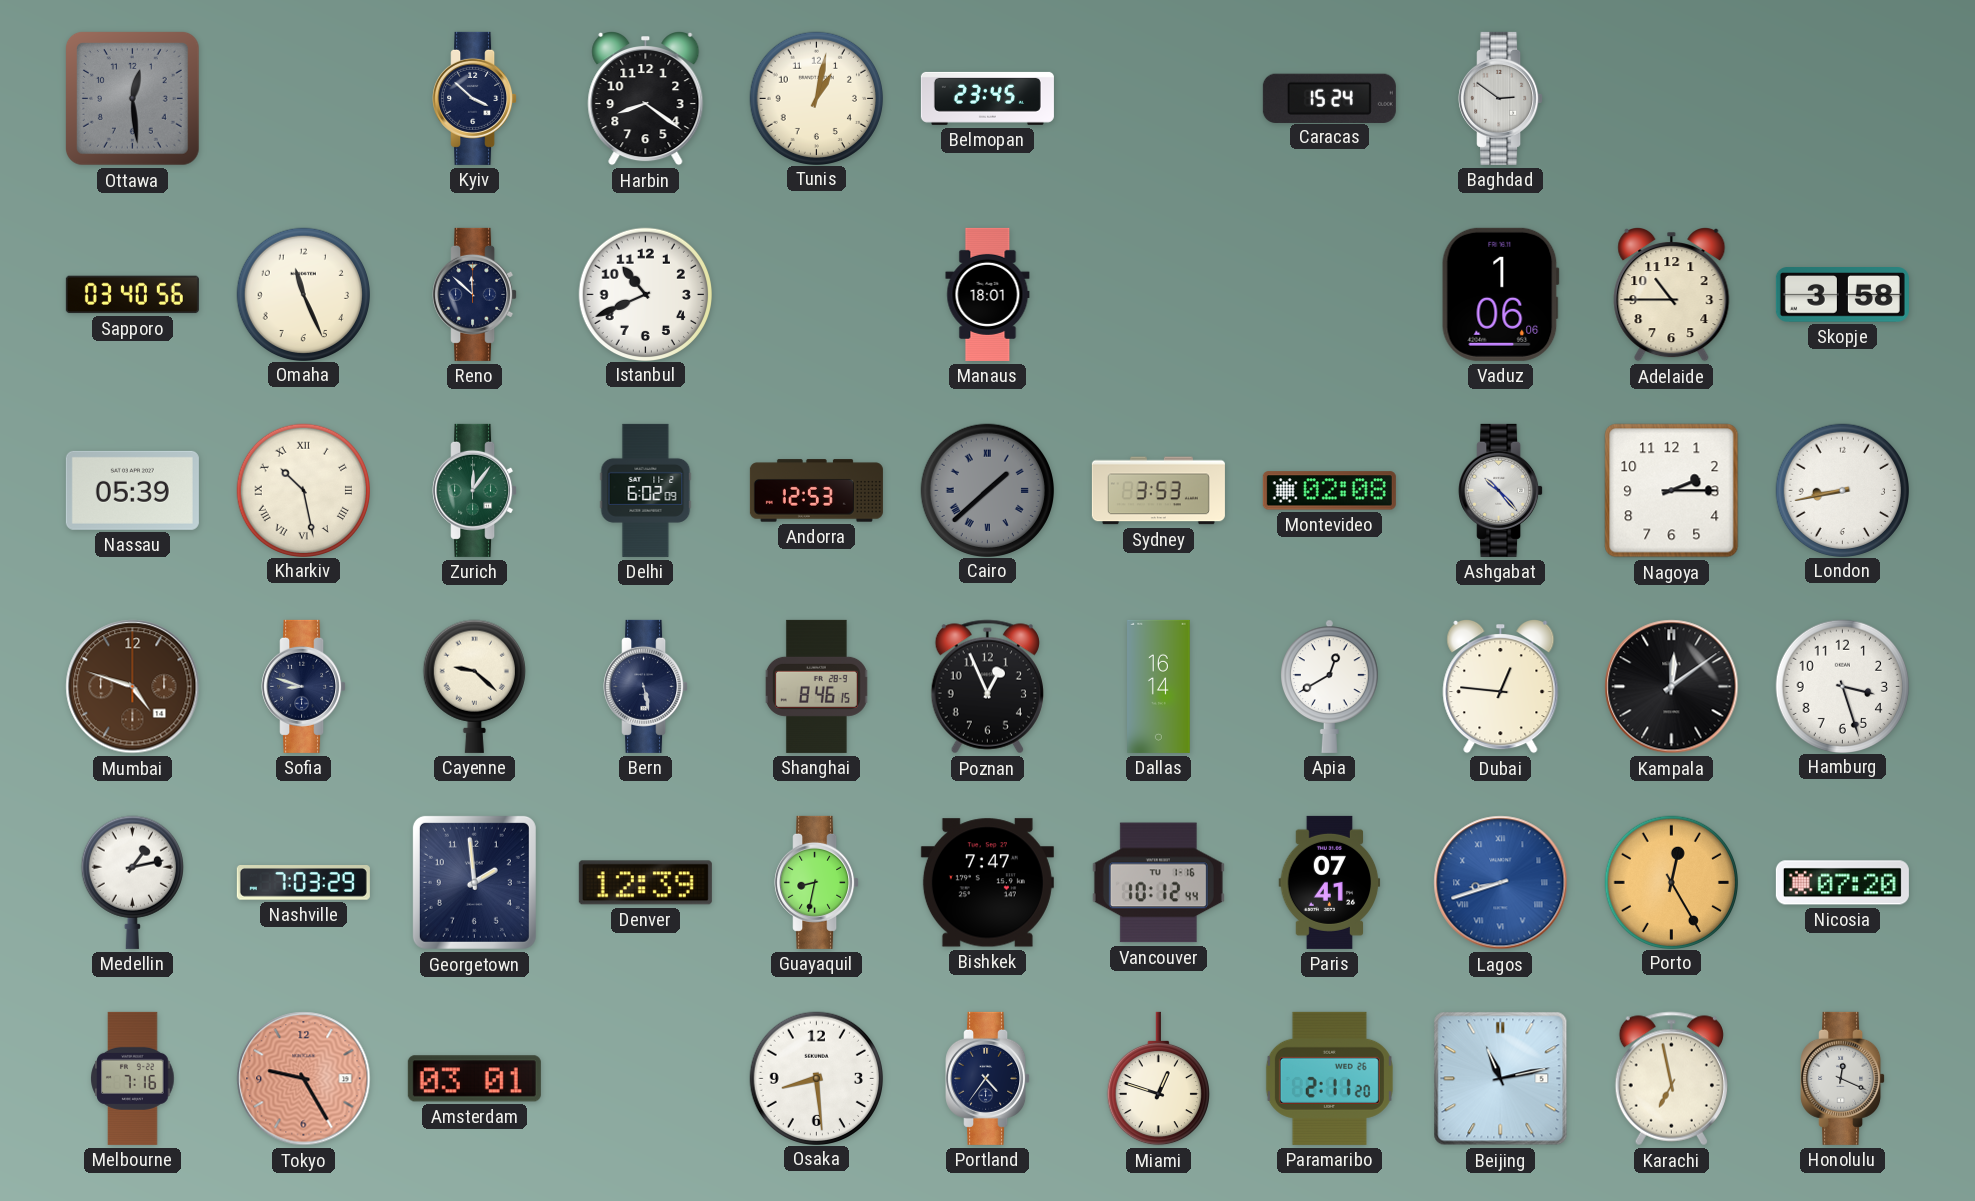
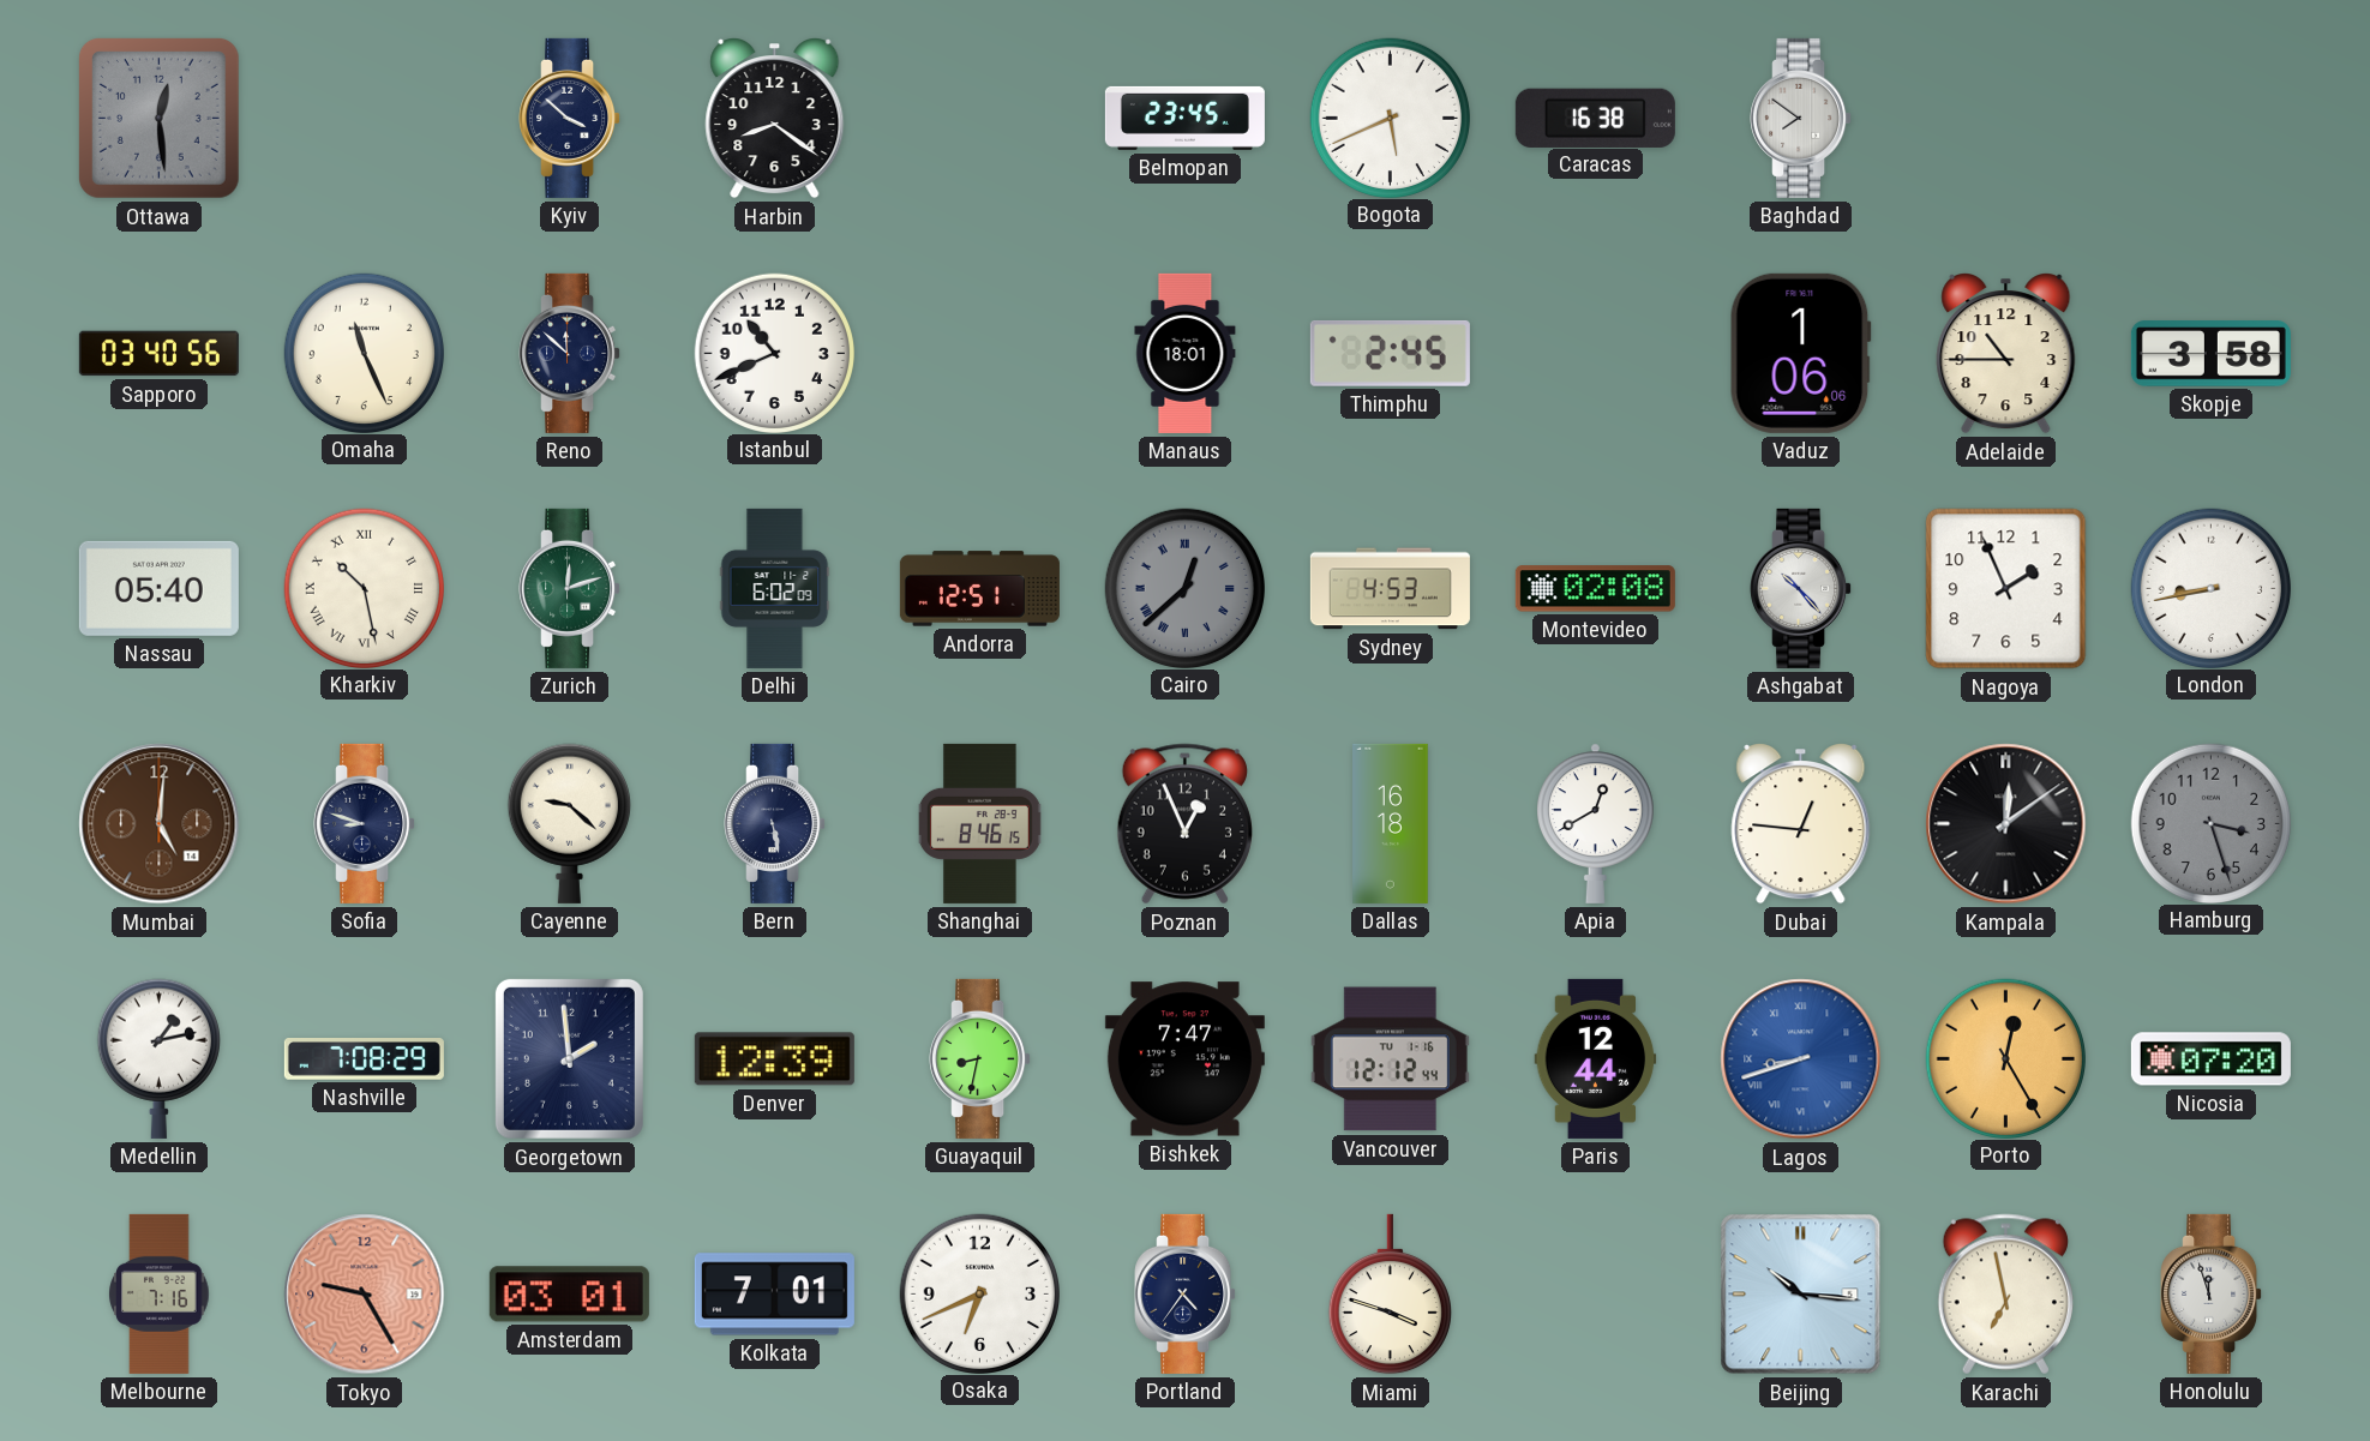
Tunis: 1:02 -> none
Bogota: none -> 5:41
Caracas: 15:24 -> 16:38
Baghdad: 2:51 -> 7:51
Thimphu: none -> 2:45
Nassau: 05:39 -> 05:40
Zurich: 12:06 -> 12:12
Andorra: 12:53 -> 12:51
Cairo: 1:38 -> 12:38
Sydney: 3:53 -> 4:53
Nagoya: 2:15 -> 1:56
Mumbai: 4:48 -> 5:01
Dallas: 16:14 -> 16:18
Hamburg dial: white -> grey
Nashville: 7:03 -> 7:08
Vancouver: 10:12 -> 12:12
Paris: 07:41 -> 12:44
Kolkata: none -> 7:01
Osaka: 8:29 -> 6:41
Miami: 12:48 -> 3:48
Paramaribo: 2:11 -> none
Beijing: 11:13 -> 10:16
Honolulu: 12:19 -> 11:57
